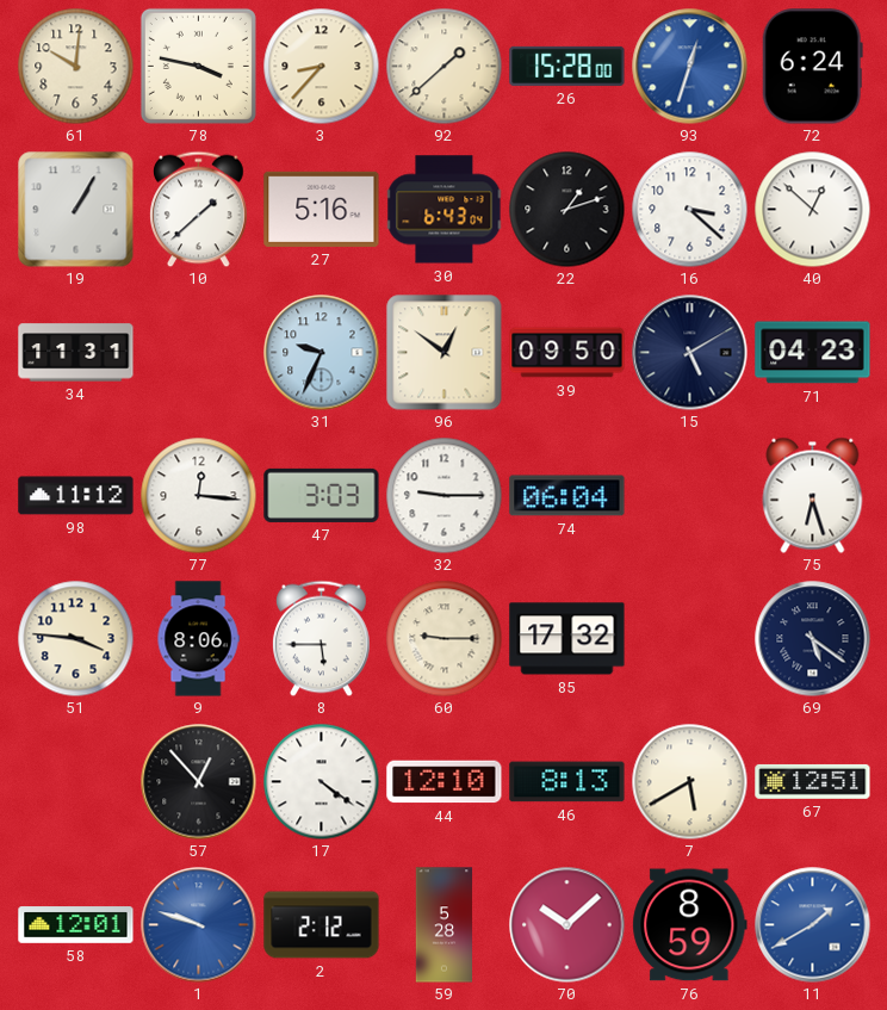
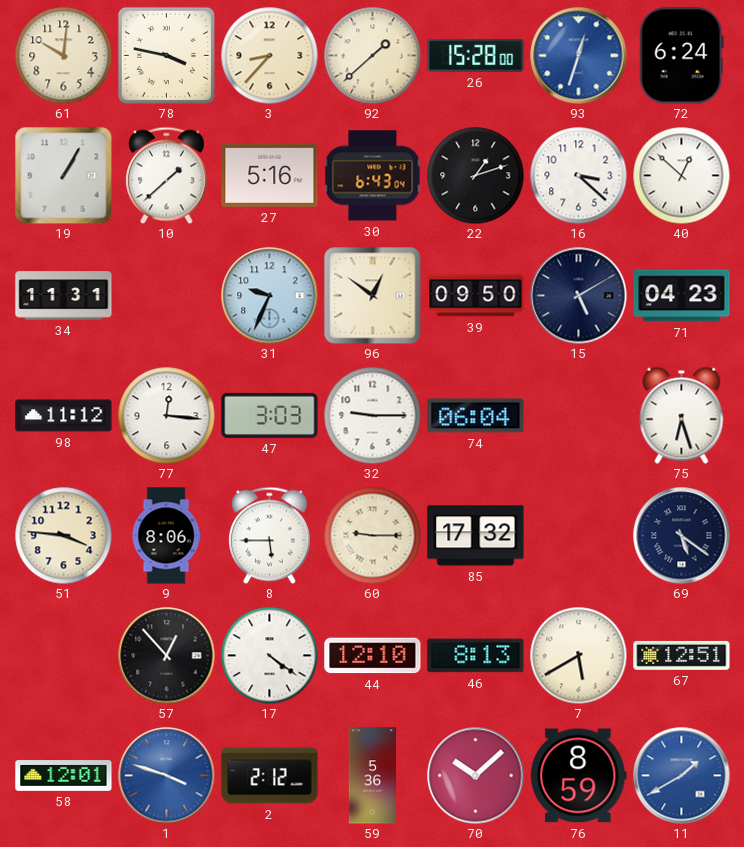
1: 9:48 -> 3:48
59: 5:28 -> 5:36
